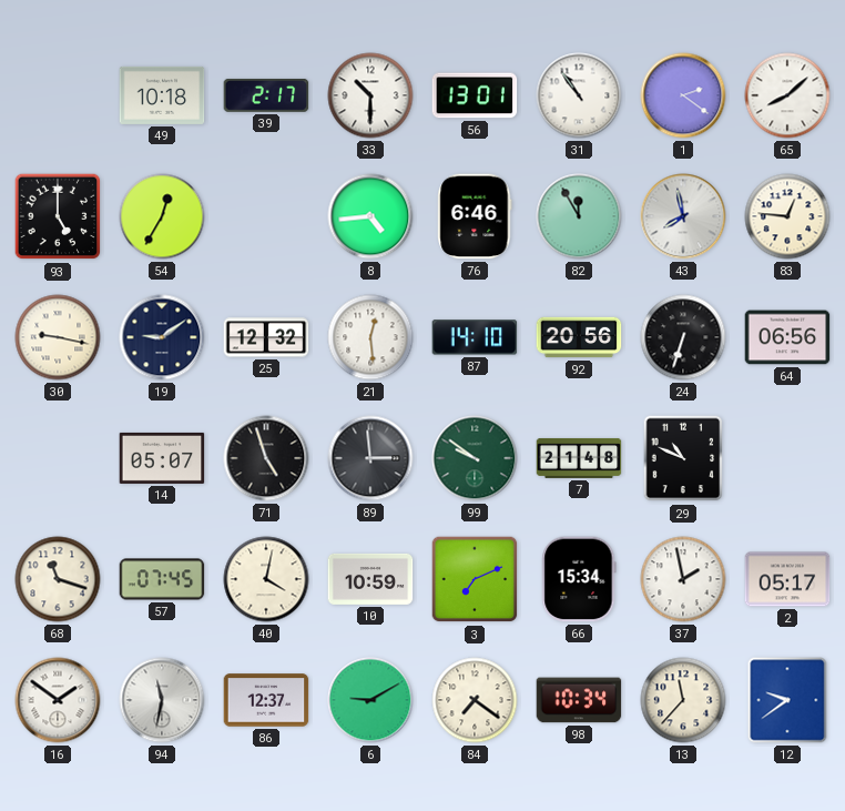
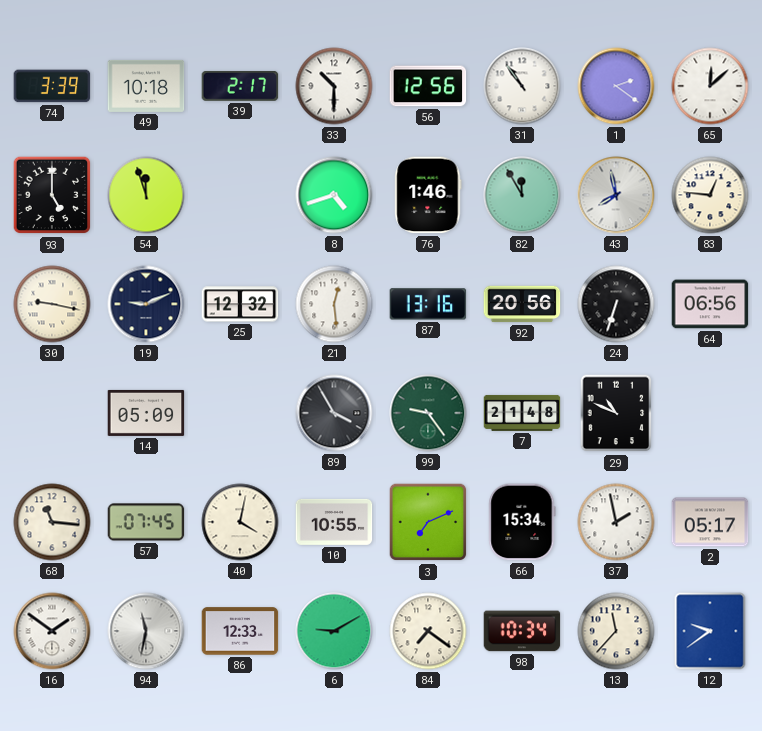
74: none -> 3:39
56: 13:01 -> 12:56
65: 8:08 -> 12:08
54: 12:35 -> 11:57
8: 4:44 -> 4:42
76: 6:46 -> 1:46
19: 9:09 -> 9:11
87: 14:10 -> 13:16
14: 05:07 -> 05:09
71: 4:57 -> none
89: 2:59 -> 3:55
99: 9:51 -> 9:24
68: 11:18 -> 11:16
10: 10:59 -> 10:55
86: 12:37 -> 12:33
